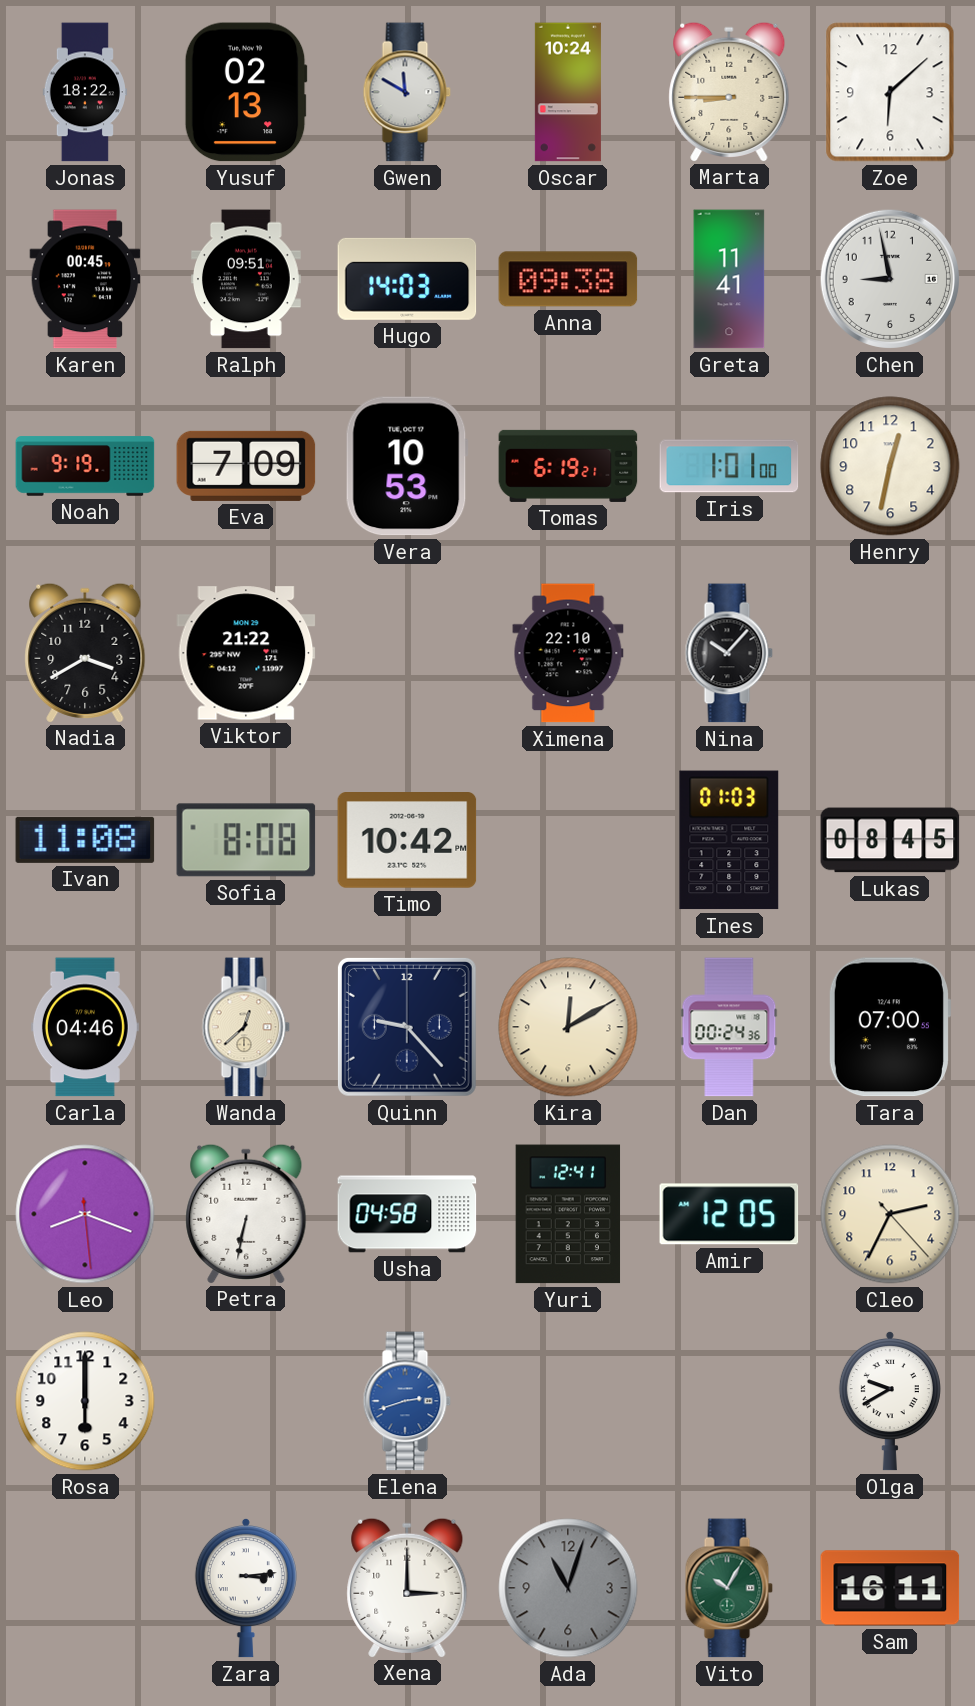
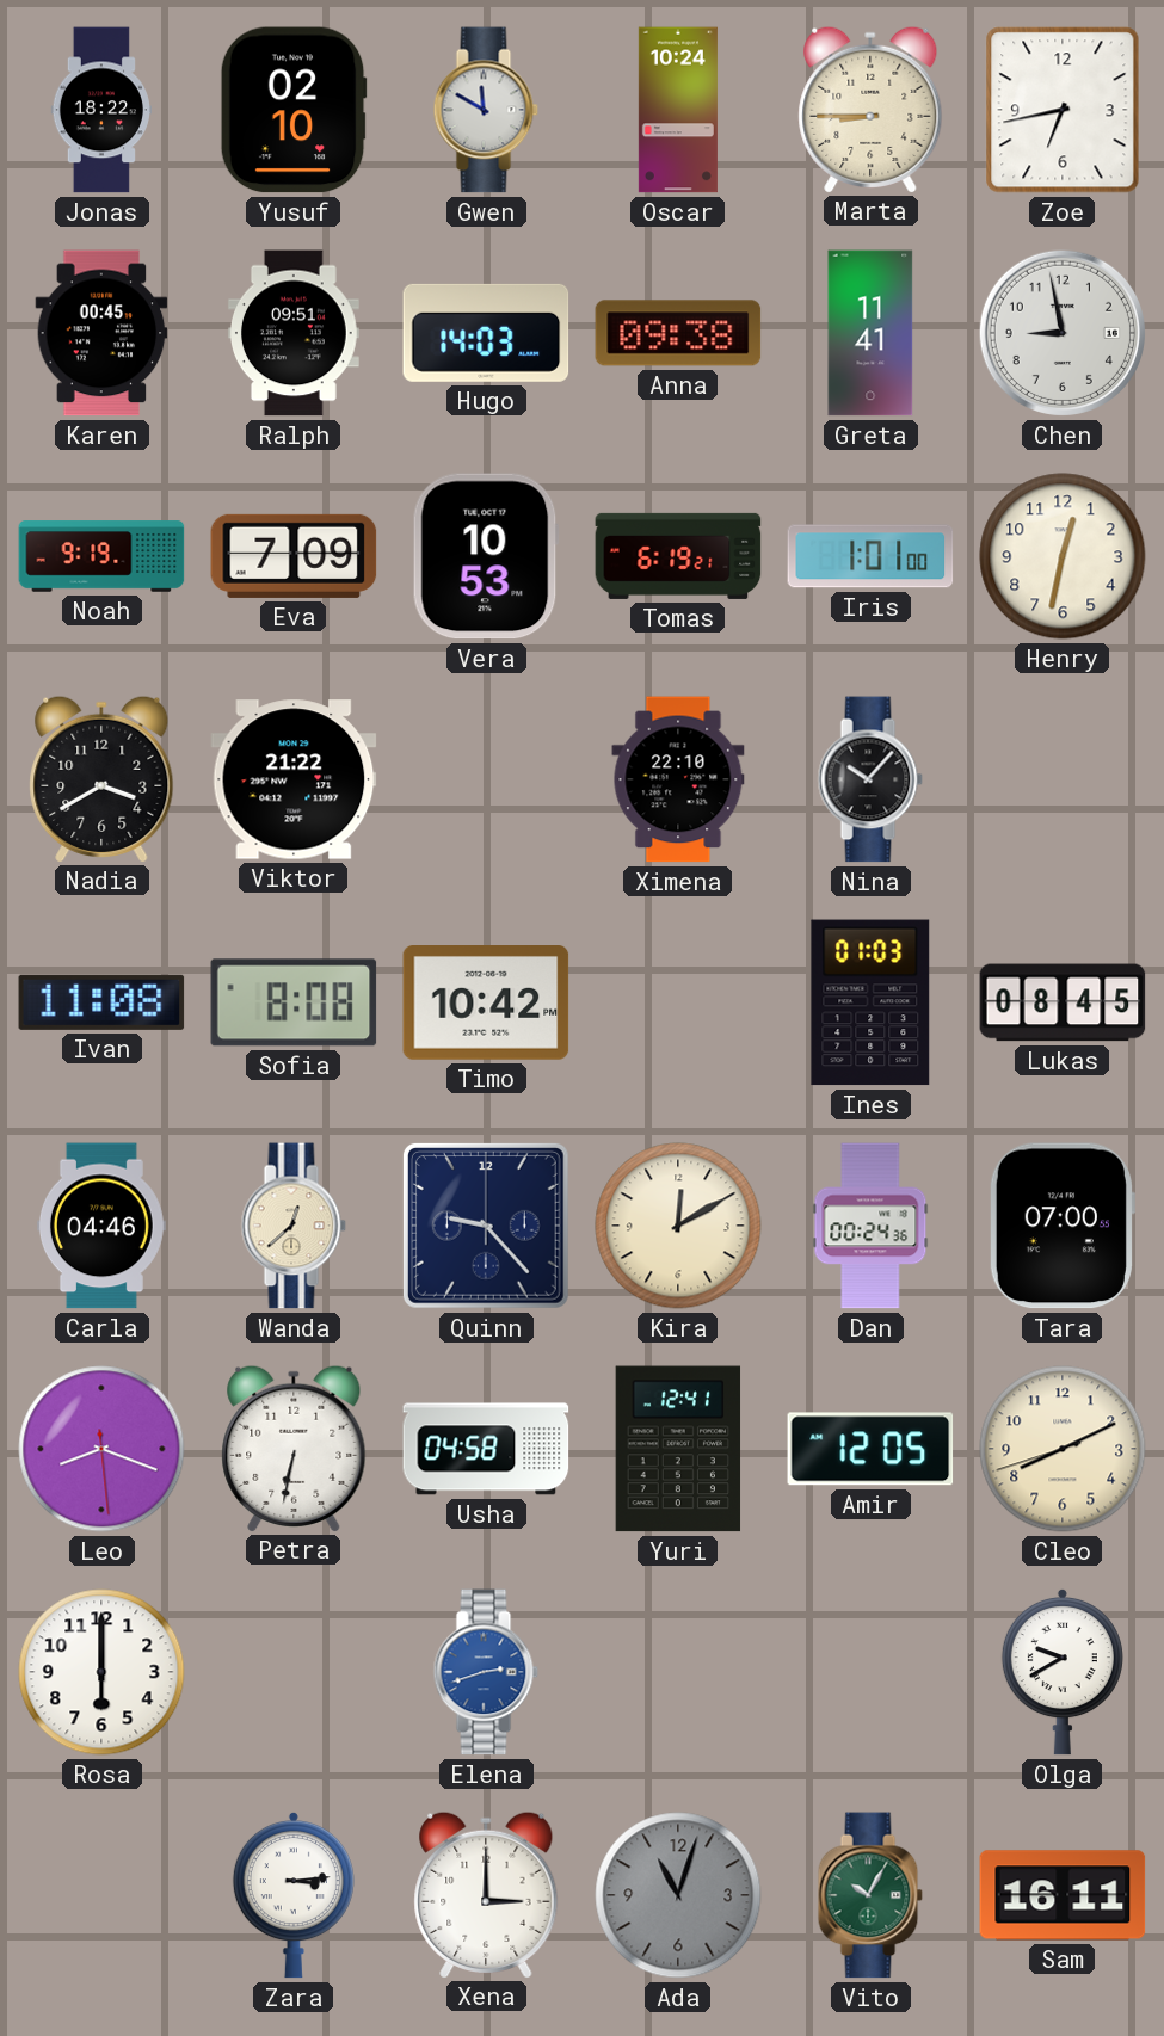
Yusuf: 02:13 -> 02:10
Zoe: 6:08 -> 6:43
Cleo: 2:34 -> 8:10
